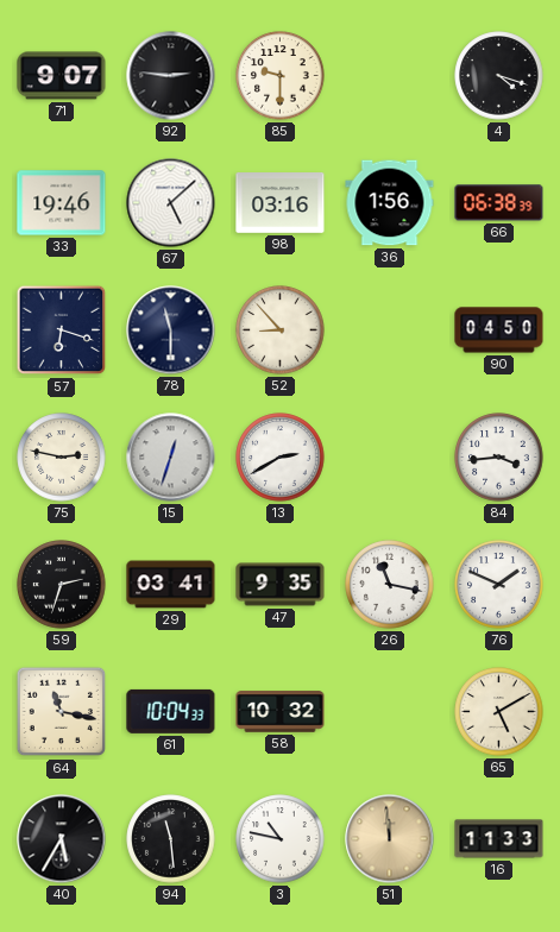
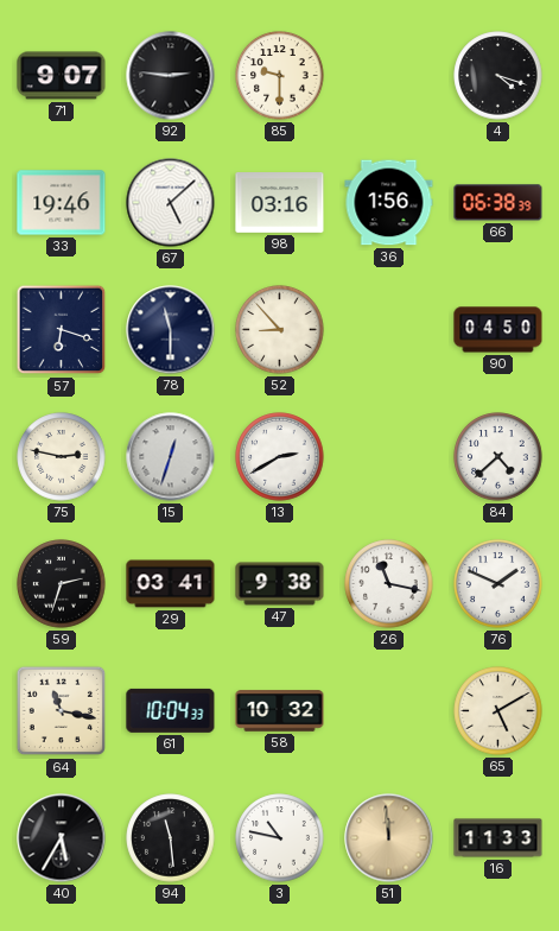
84: 3:44 -> 4:38
47: 9:35 -> 9:38
